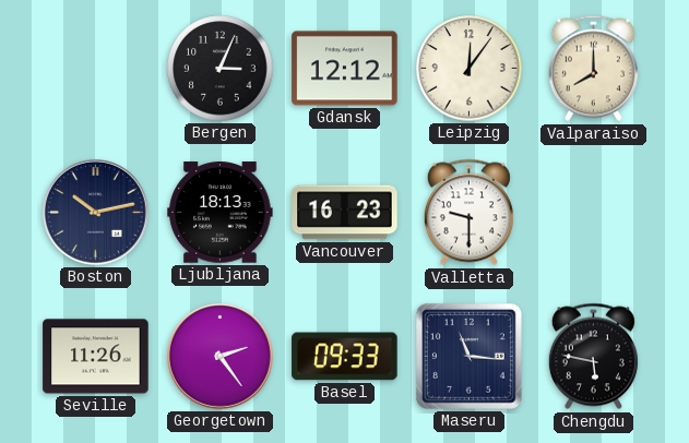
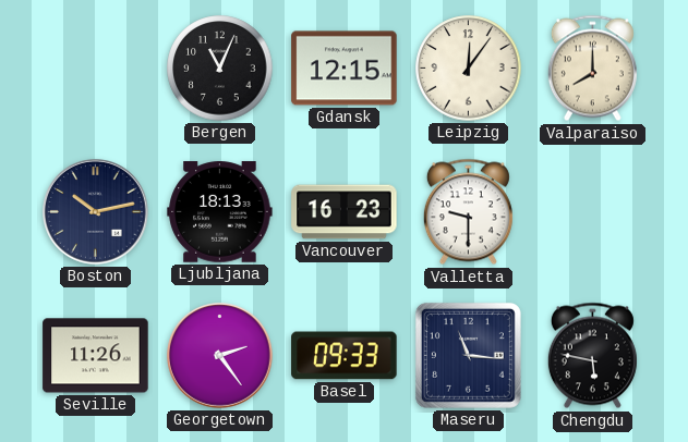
Bergen: 3:04 -> 11:04
Gdansk: 12:12 -> 12:15
